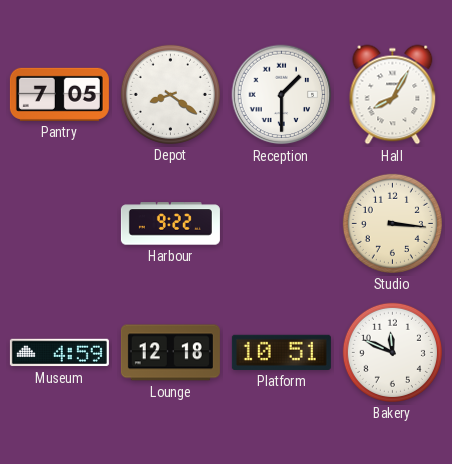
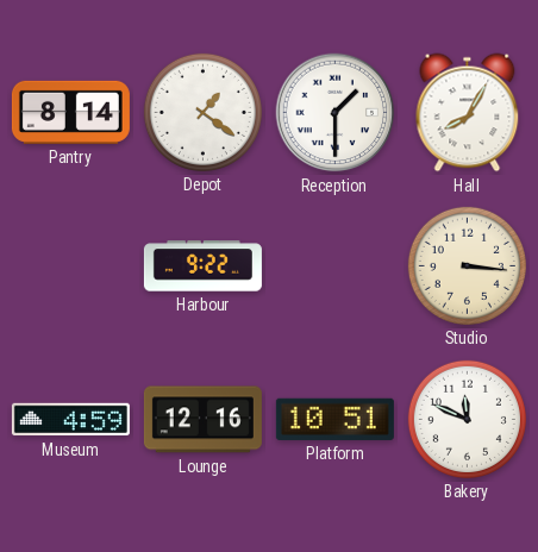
Pantry: 7:05 -> 8:14
Depot: 8:21 -> 1:21
Lounge: 12:18 -> 12:16
